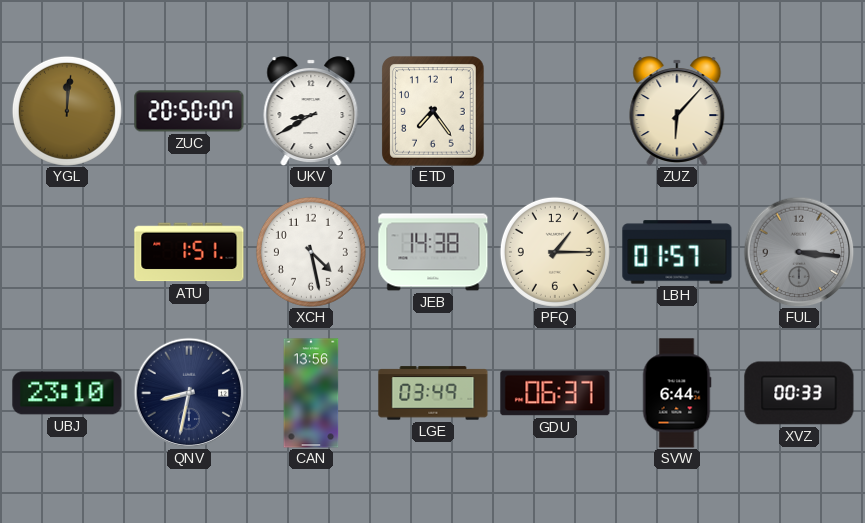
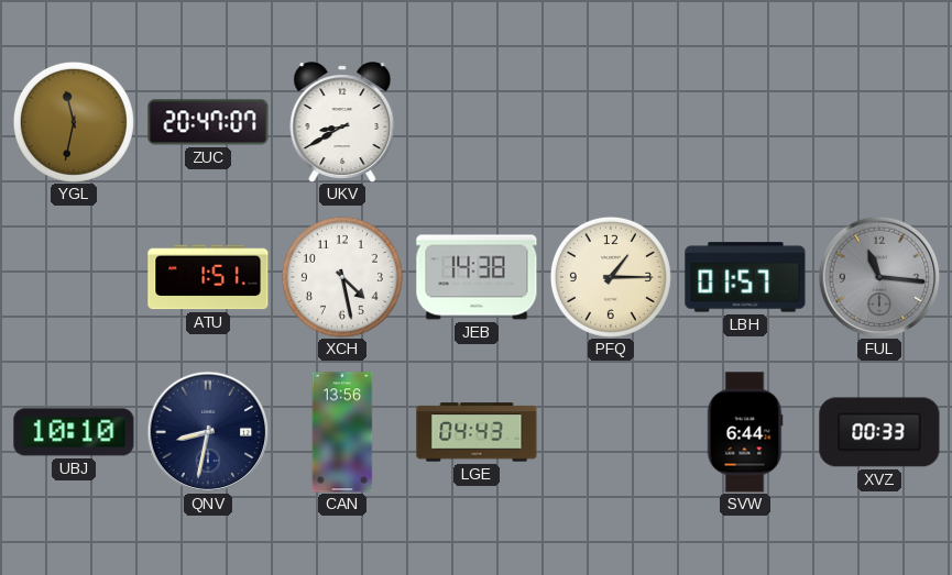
YGL: 12:01 -> 11:32
ZUC: 20:50 -> 20:47
ETD: 7:24 -> none
ZUZ: 6:07 -> none
FUL: 3:16 -> 11:16
UBJ: 23:10 -> 10:10
LGE: 03:49 -> 04:43
GDU: 06:37 -> none
